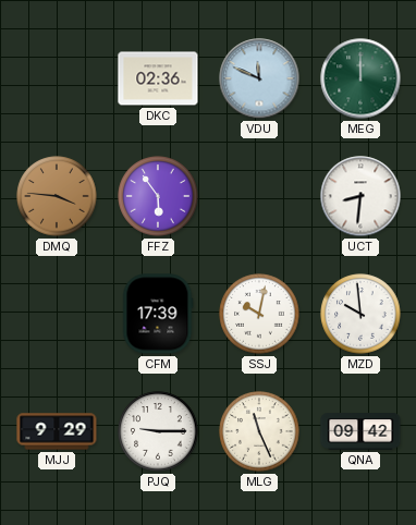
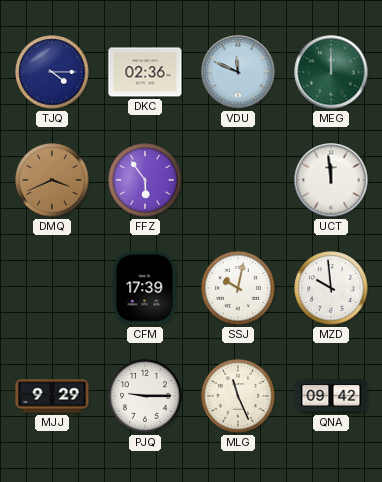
TJQ: none -> 4:15
DMQ: 3:46 -> 3:41
UCT: 8:31 -> 11:59
